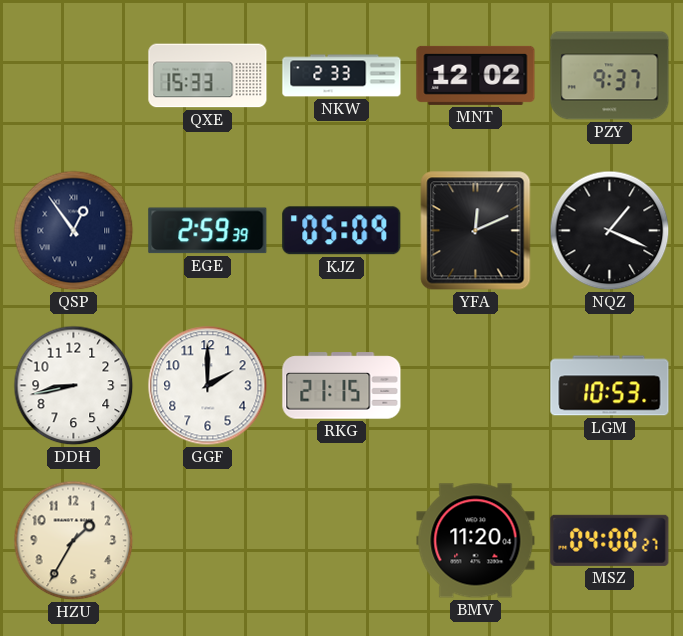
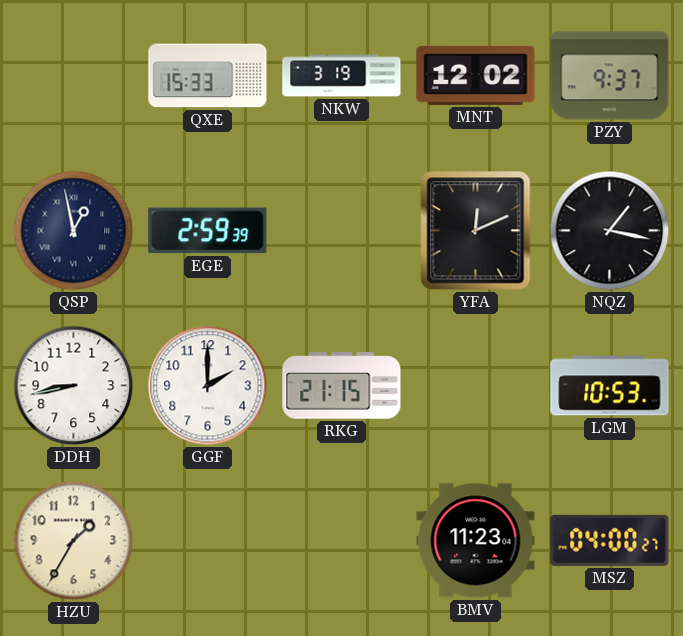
NKW: 2:33 -> 3:19
QSP: 12:54 -> 12:58
KJZ: 05:09 -> none
NQZ: 1:19 -> 1:17
BMV: 11:20 -> 11:23
